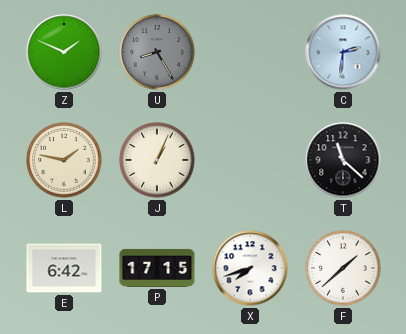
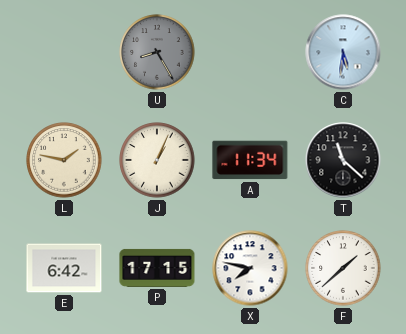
Z: 1:49 -> none
C: 2:31 -> 5:31
A: none -> 11:34
X: 7:42 -> 7:47
